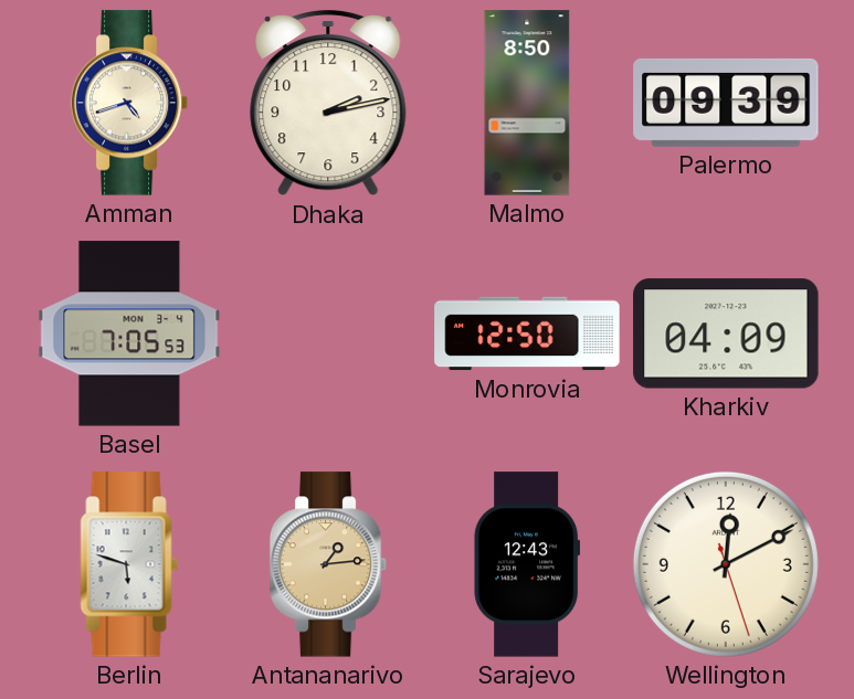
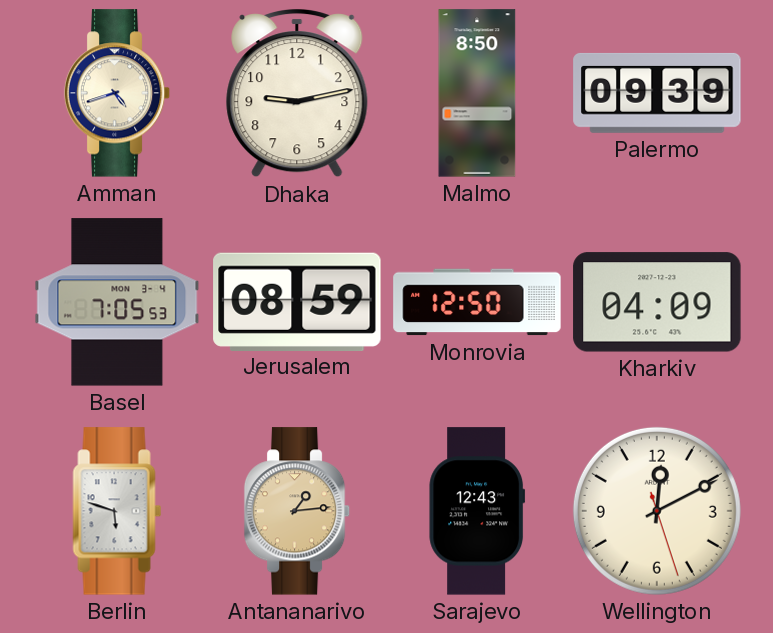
Dhaka: 2:13 -> 9:13
Jerusalem: none -> 08:59
